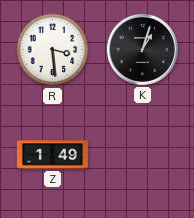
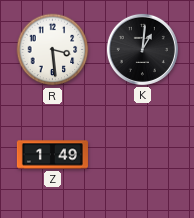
K: 1:03 -> 1:01
